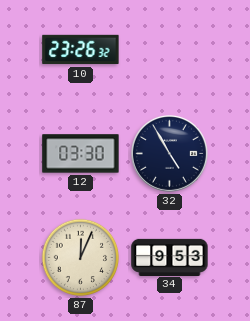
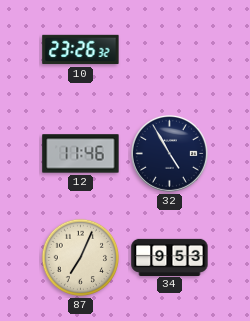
12: 03:30 -> 11:46
87: 12:04 -> 7:04
